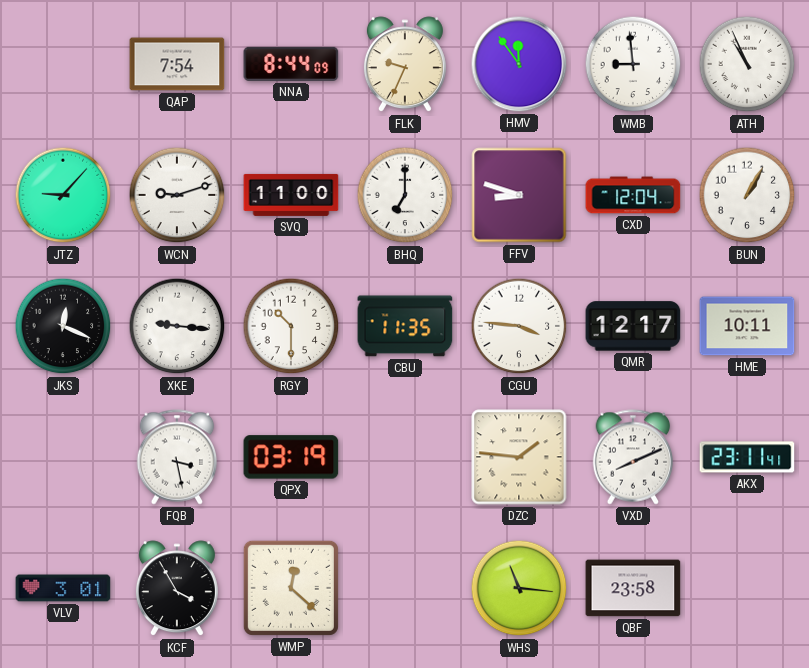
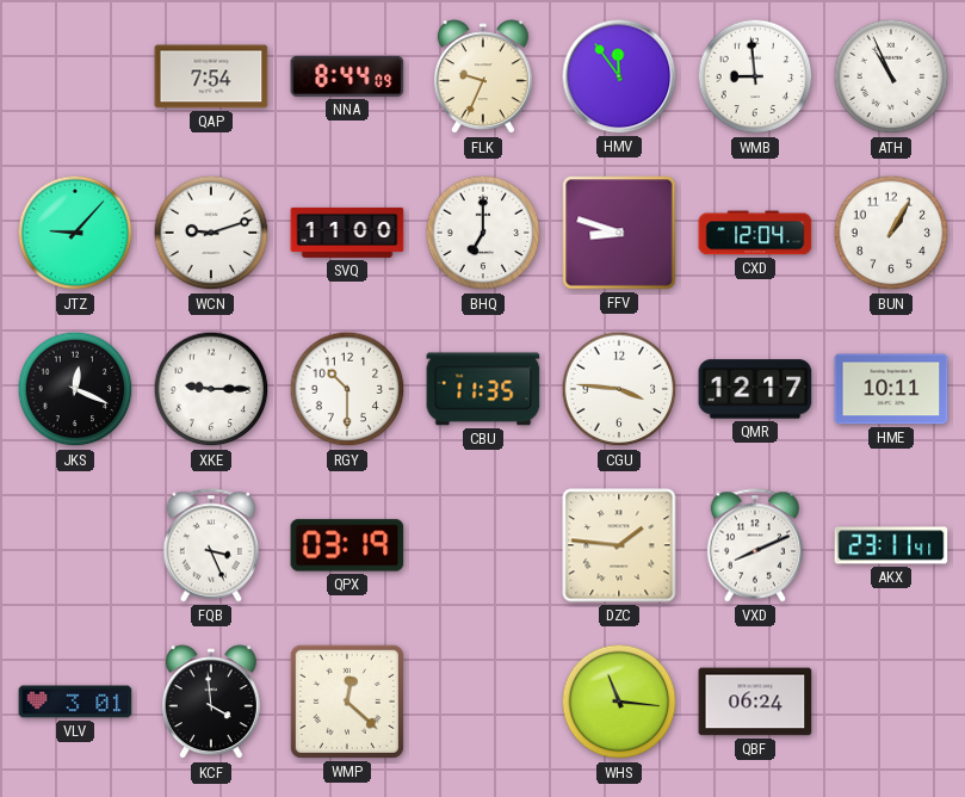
XKE: 9:16 -> 9:15
FQB: 3:28 -> 3:26
KCF: 3:55 -> 3:59
QBF: 23:58 -> 06:24
